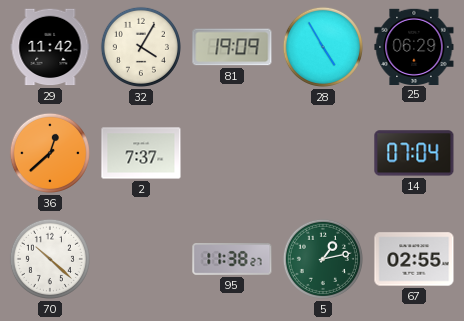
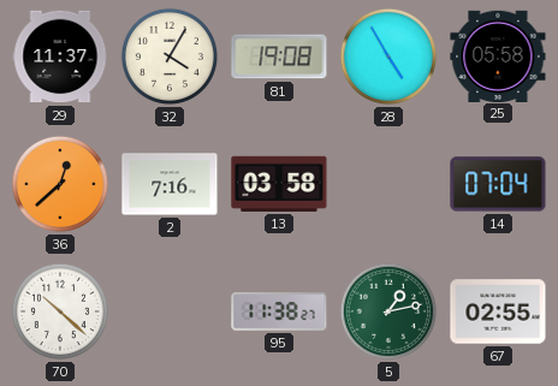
29: 11:42 -> 11:37
81: 19:09 -> 19:08
25: 06:29 -> 05:58
2: 7:37 -> 7:16
13: none -> 03:58
